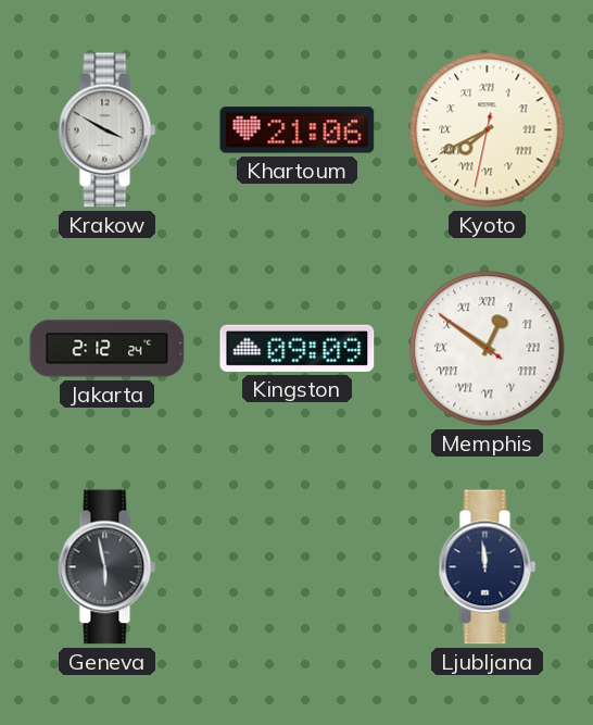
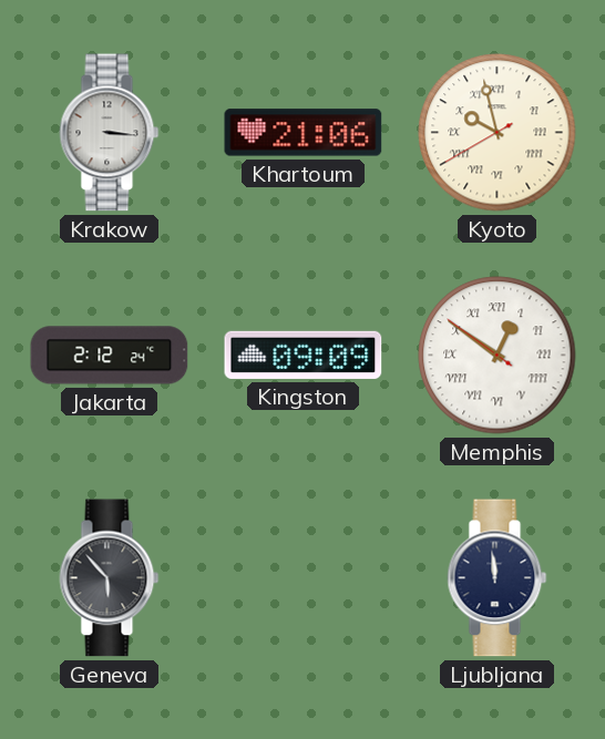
Krakow: 3:50 -> 3:16
Kyoto: 7:40 -> 9:57
Geneva: 5:58 -> 5:53
